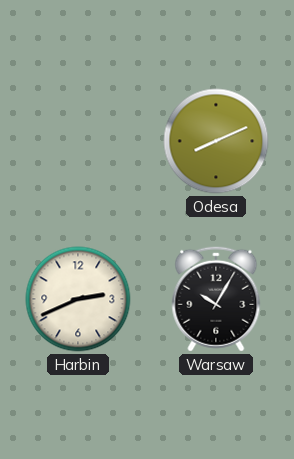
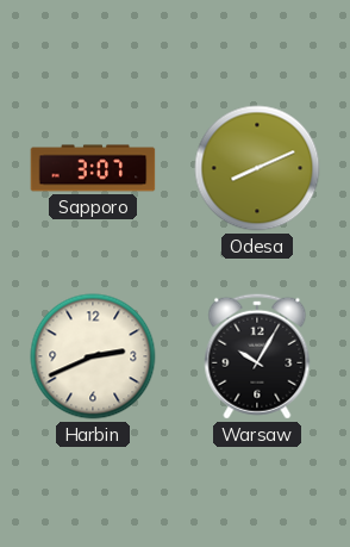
Sapporo: none -> 3:07
